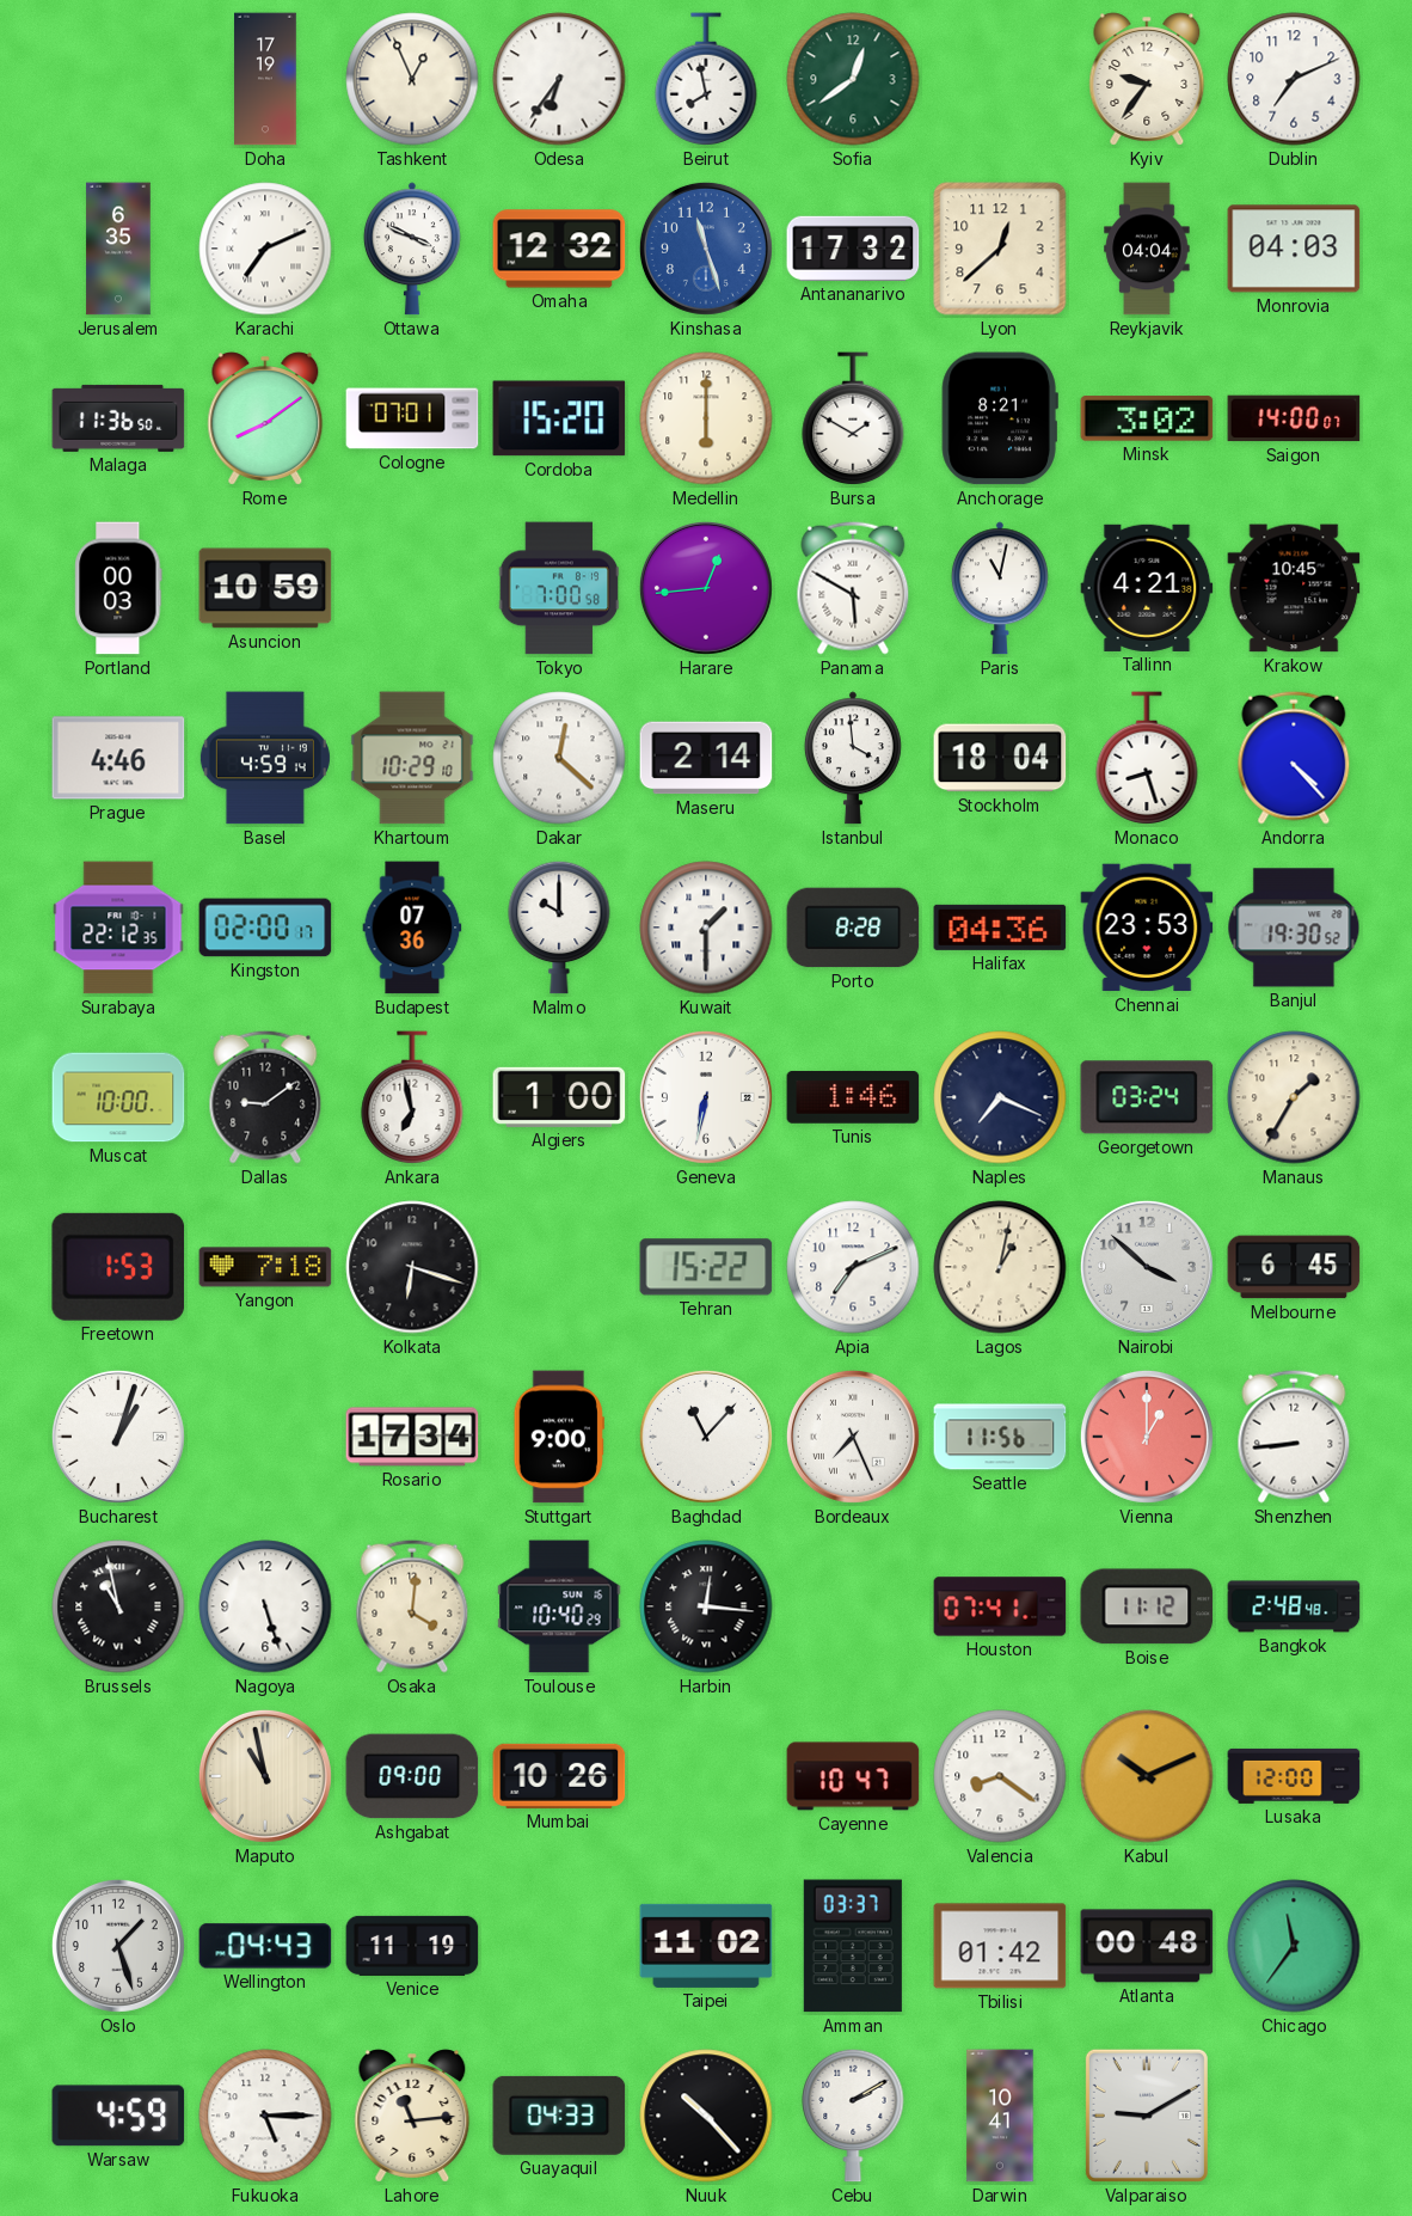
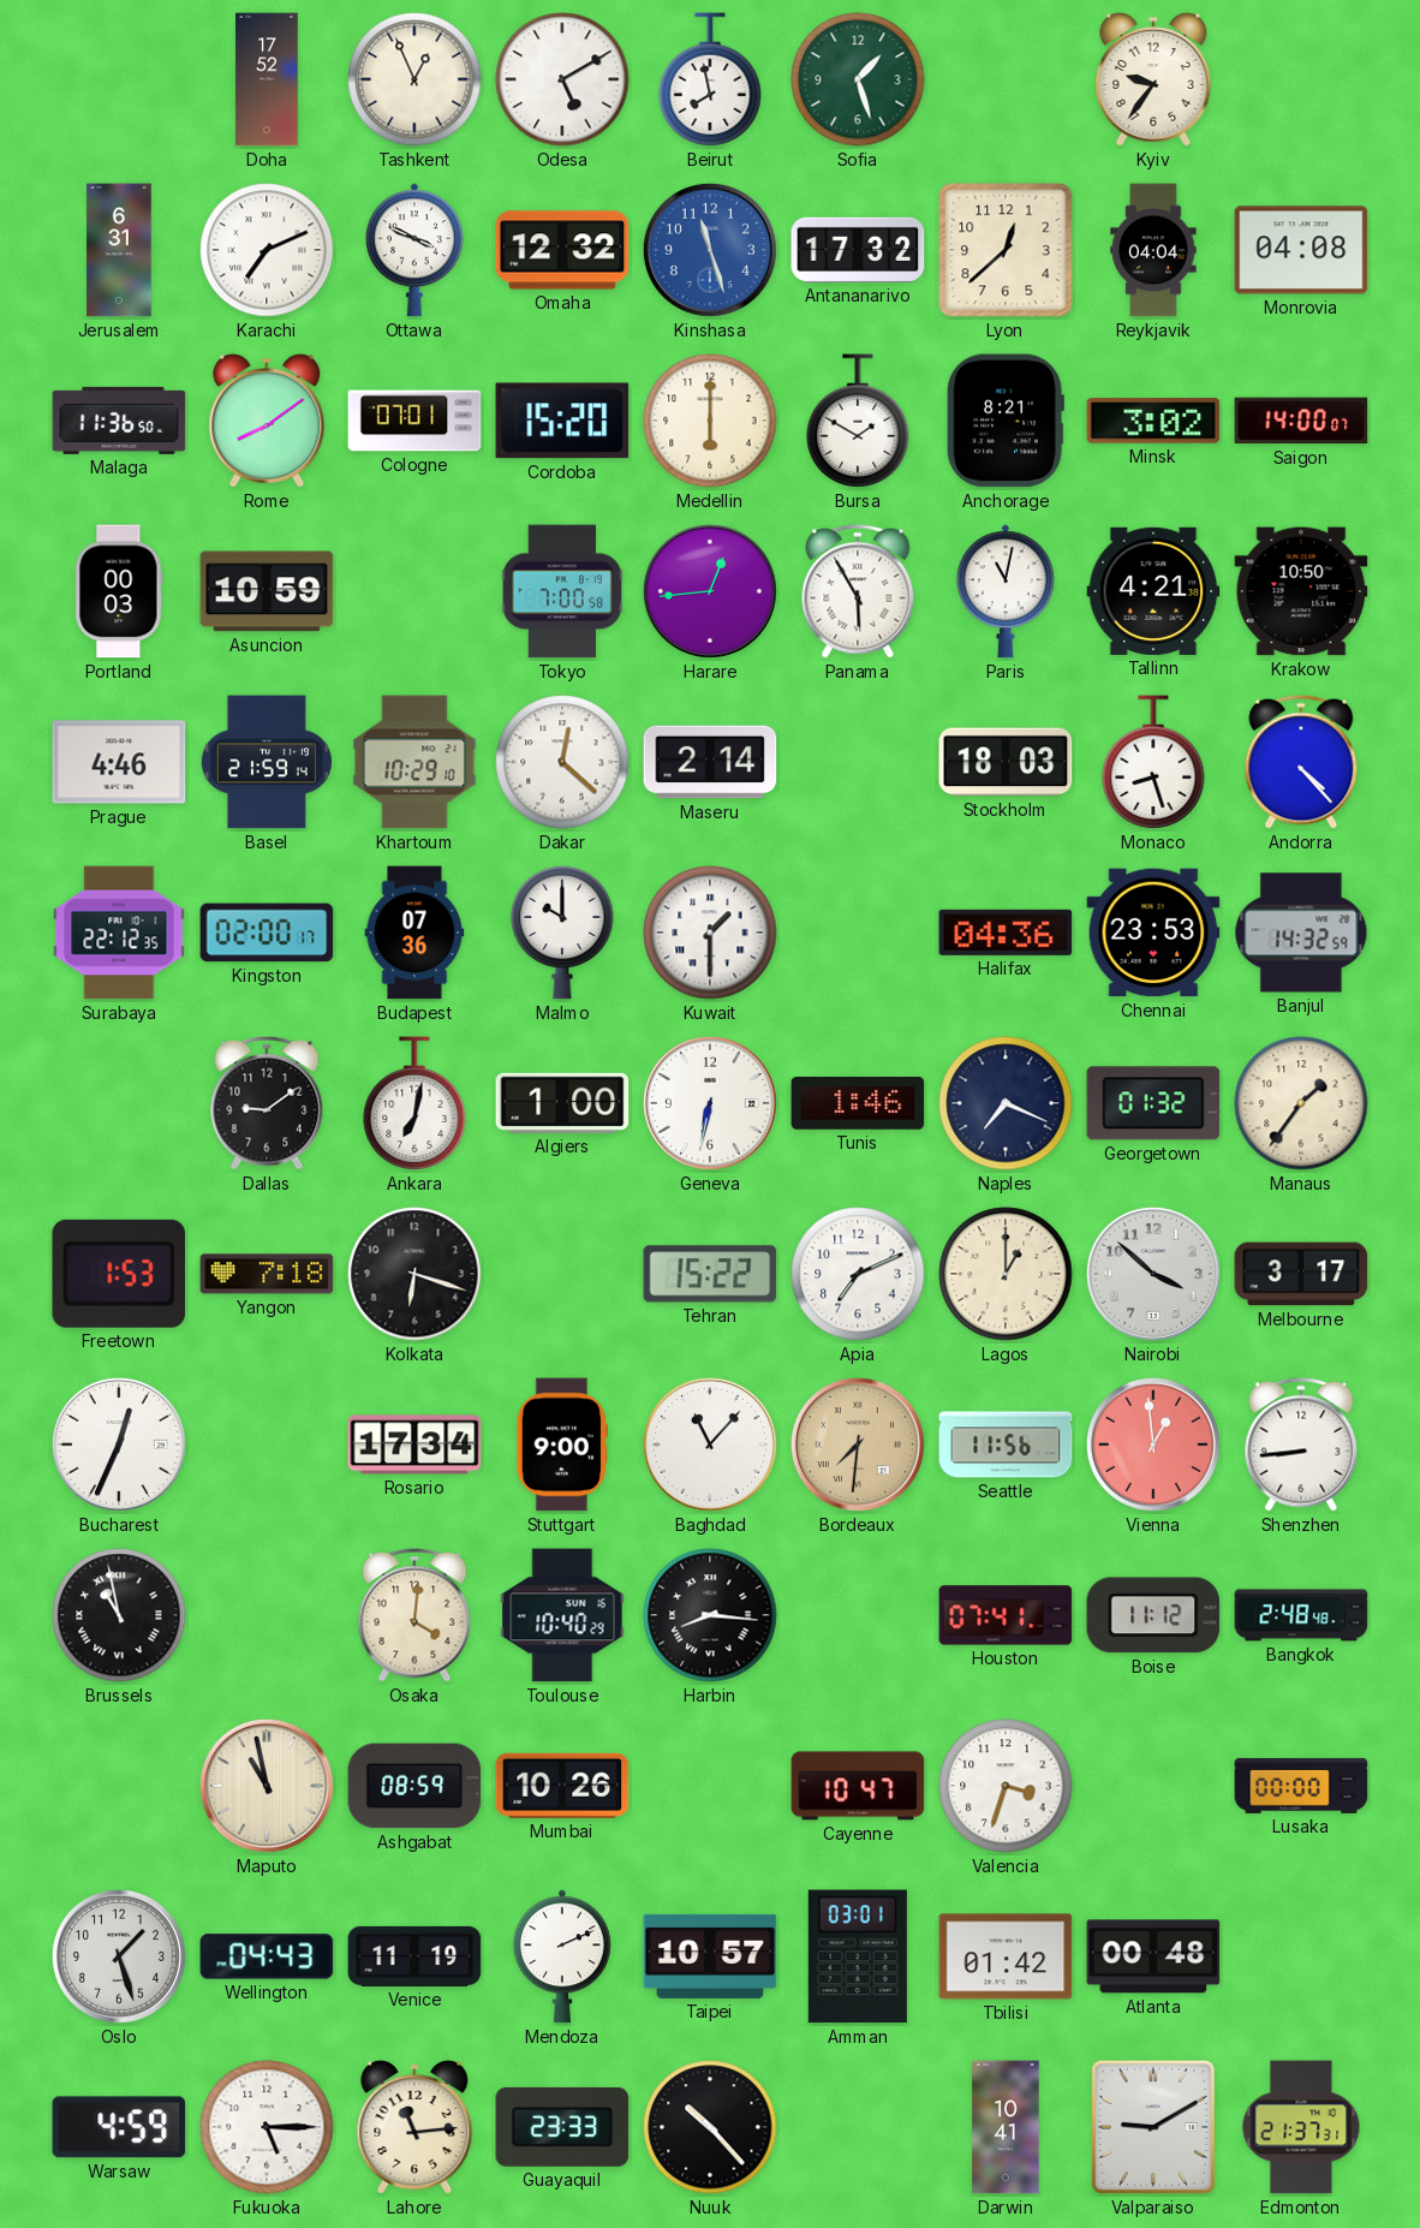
Doha: 17:19 -> 17:52
Odesa: 6:36 -> 5:10
Sofia: 12:39 -> 1:27
Dublin: 7:11 -> none
Jerusalem: 6:35 -> 6:31
Monrovia: 04:03 -> 04:08
Panama: 5:50 -> 5:55
Krakow: 10:45 -> 10:50
Basel: 4:59 -> 21:59
Istanbul: 3:59 -> none
Stockholm: 18:04 -> 18:03
Porto: 8:28 -> none
Banjul: 19:30 -> 14:32
Muscat: 10:00 -> none
Ankara: 6:58 -> 7:02
Georgetown: 03:24 -> 01:32
Manaus: 1:35 -> 1:36
Lagos: 1:02 -> 1:00
Melbourne: 6:45 -> 3:17
Bucharest: 1:03 -> 12:34
Bordeaux: 7:26 -> 7:31
Bordeaux dial: white -> champagne
Vienna: 1:00 -> 12:59
Nagoya: 5:27 -> none
Harbin: 12:16 -> 8:16
Ashgabat: 09:00 -> 08:59
Valencia: 8:21 -> 3:33
Kabul: 10:11 -> none
Lusaka: 12:00 -> 00:00
Mendoza: none -> 2:11
Taipei: 11:02 -> 10:57
Amman: 03:37 -> 03:01
Chicago: 11:36 -> none
Guayaquil: 04:33 -> 23:33
Cebu: 2:10 -> none
Edmonton: none -> 21:37
